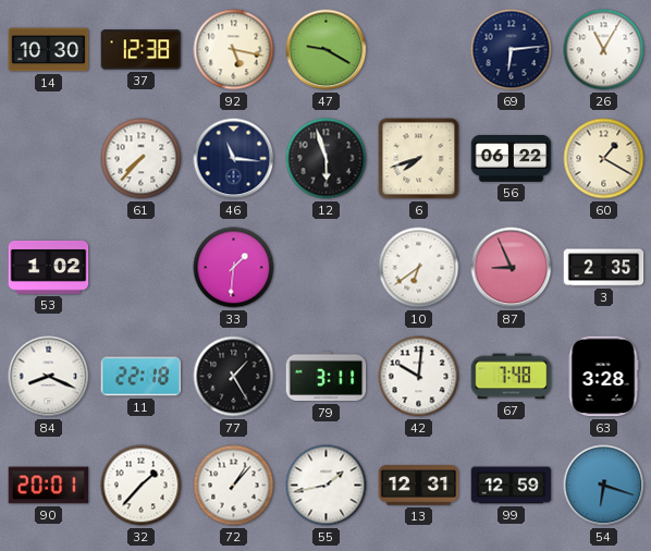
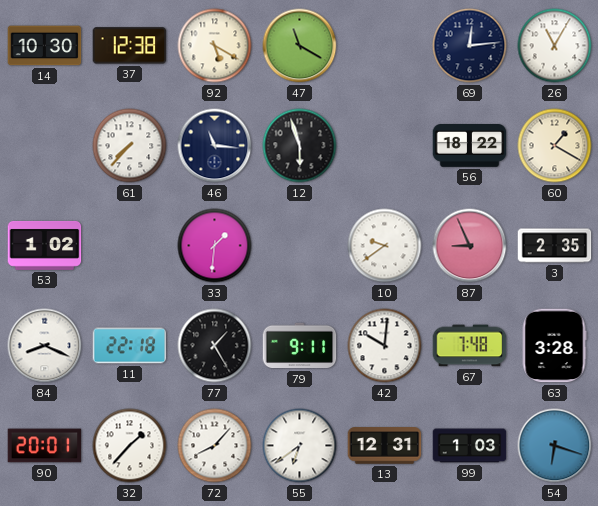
92: 5:17 -> 5:20
47: 9:20 -> 11:20
69: 6:14 -> 12:14
6: 7:42 -> none
56: 06:22 -> 18:22
10: 6:39 -> 9:39
79: 3:11 -> 9:11
72: 1:07 -> 8:07
55: 1:43 -> 6:39
99: 12:59 -> 1:03
